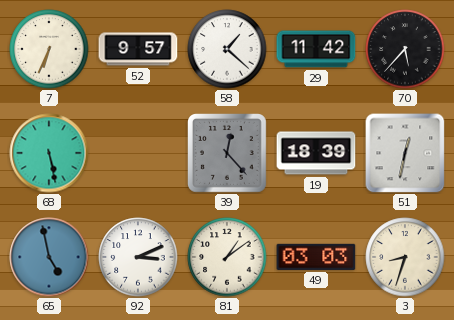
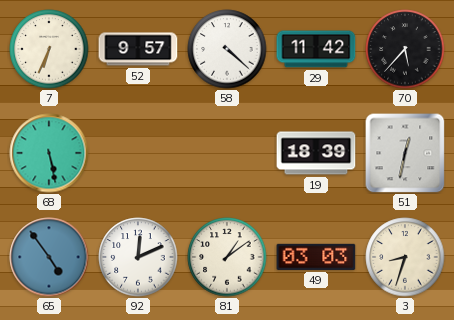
58: 1:22 -> 4:22
39: 12:23 -> none
65: 4:58 -> 4:54
92: 3:11 -> 12:11
